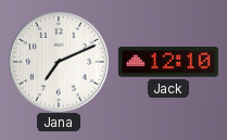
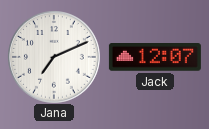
Jack: 12:10 -> 12:07
